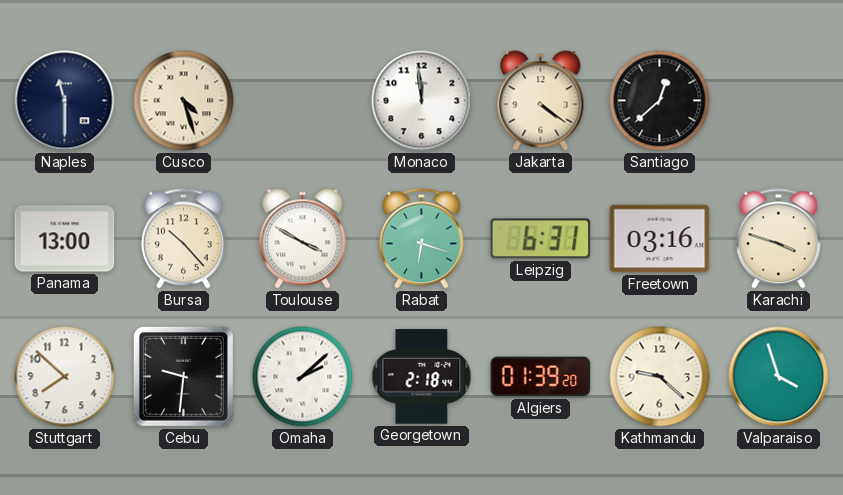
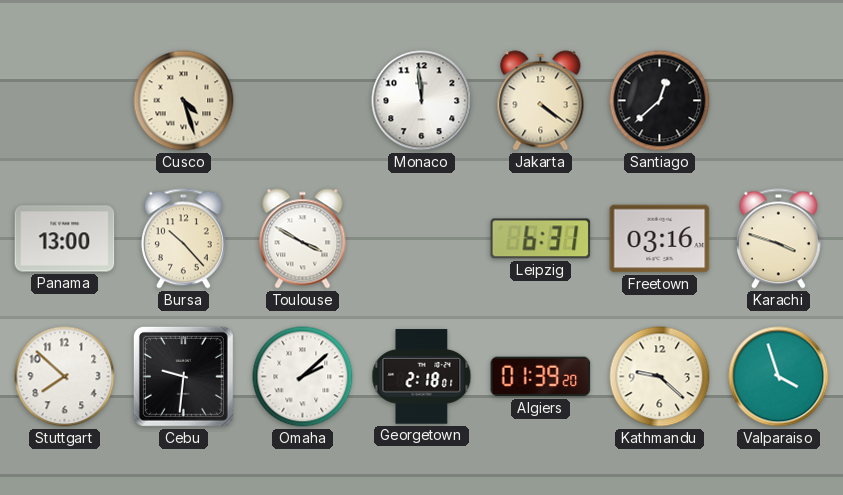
Naples: 11:30 -> none
Rabat: 6:18 -> none
Georgetown: 2:18:44 -> 2:18:01
